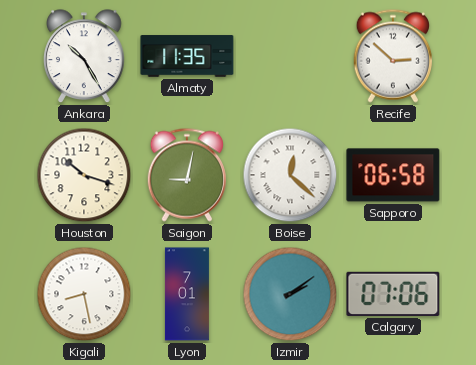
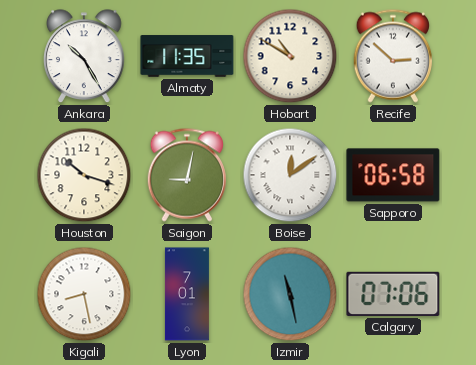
Hobart: none -> 10:50
Boise: 12:22 -> 12:09
Izmir: 2:09 -> 11:28
